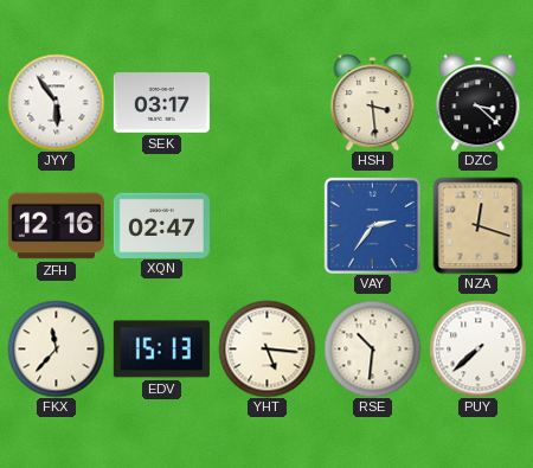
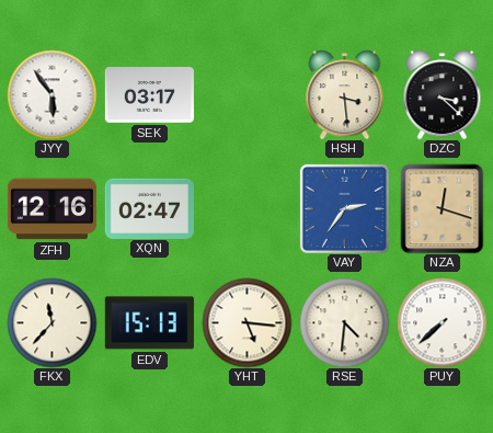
RSE: 10:31 -> 4:31
